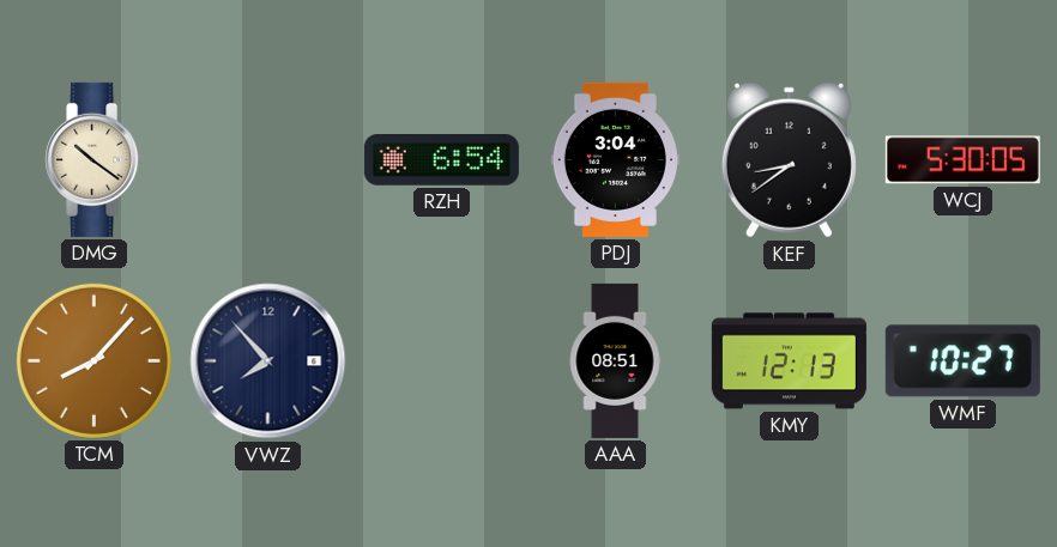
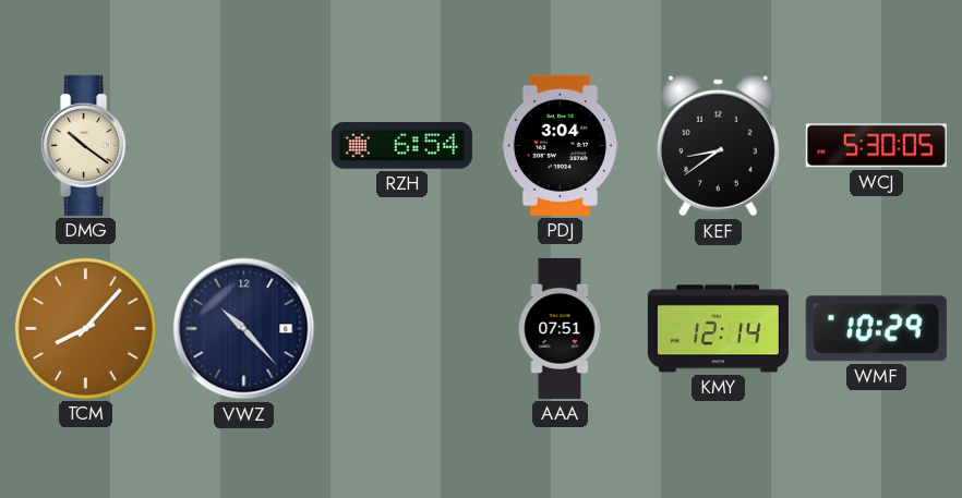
VWZ: 7:53 -> 10:23
AAA: 08:51 -> 07:51
KMY: 12:13 -> 12:14
WMF: 10:27 -> 10:29
